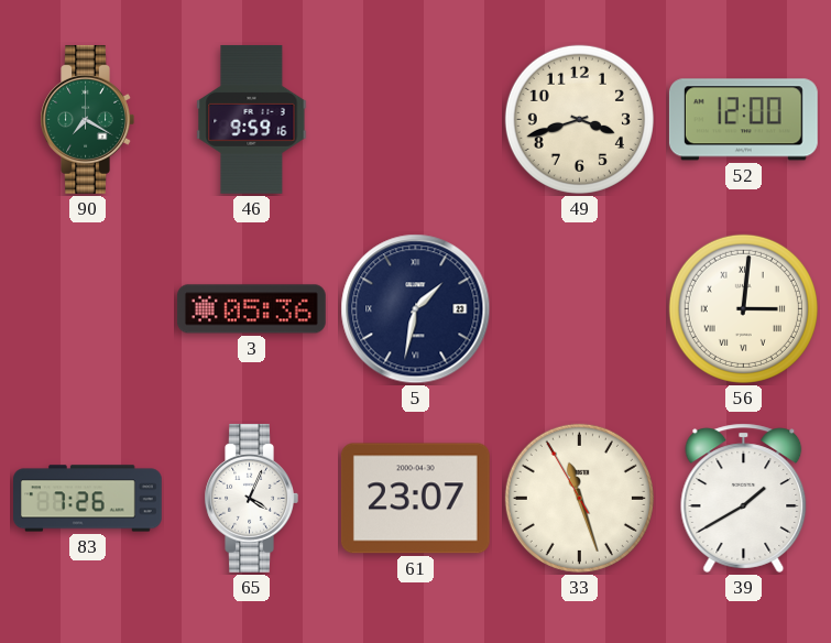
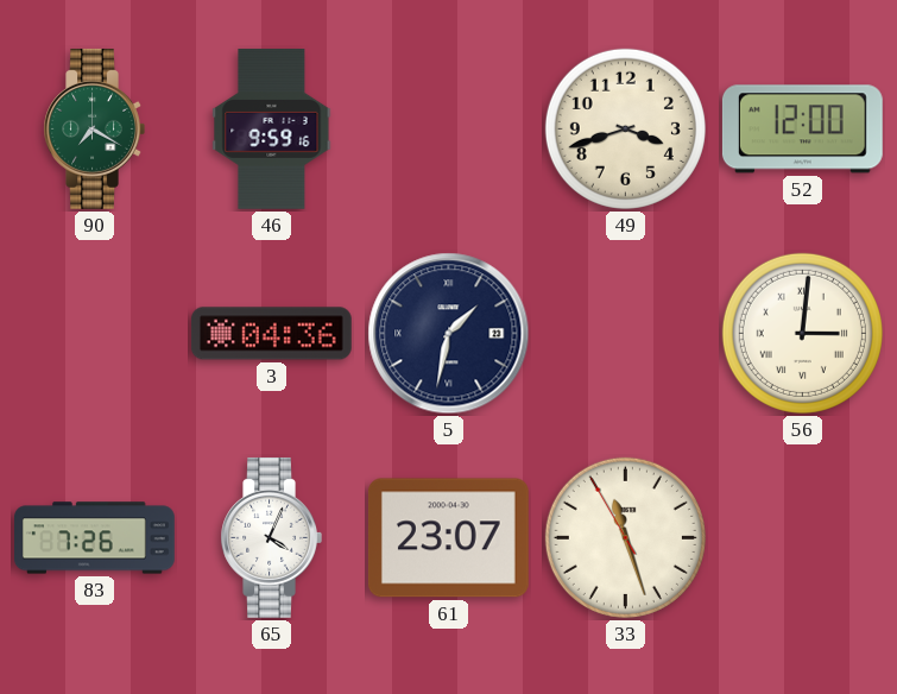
3: 05:36 -> 04:36
39: 1:40 -> none
